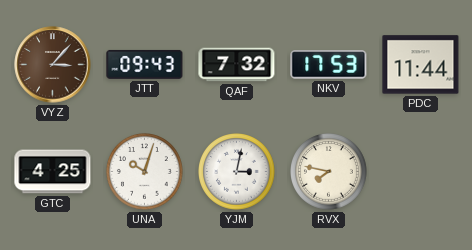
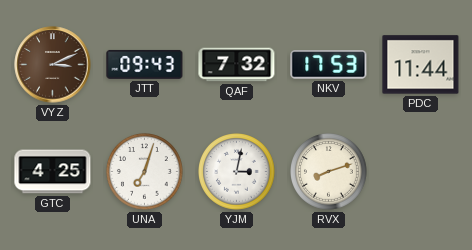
VYZ: 3:07 -> 3:11
UNA: 10:03 -> 7:03
RVX: 7:47 -> 8:12
